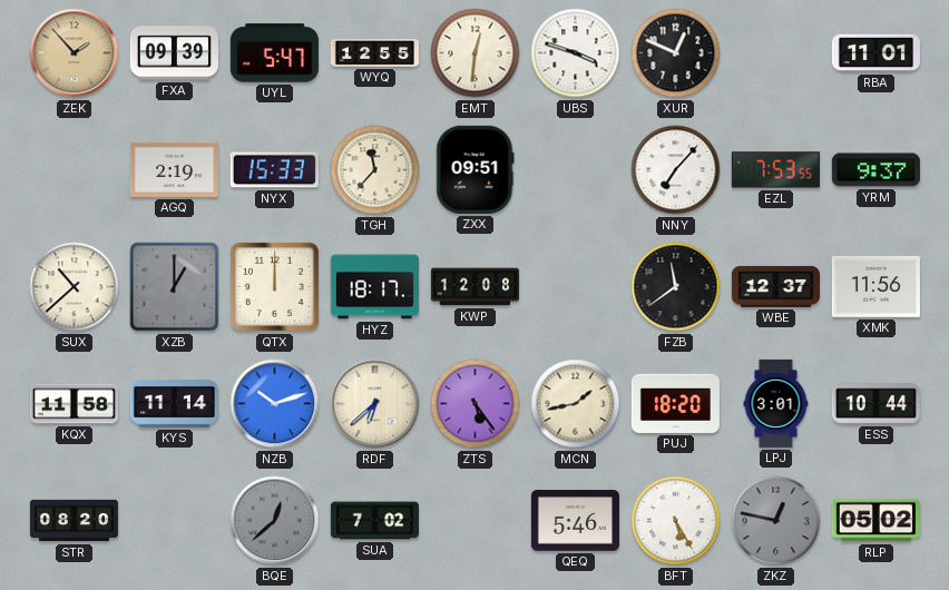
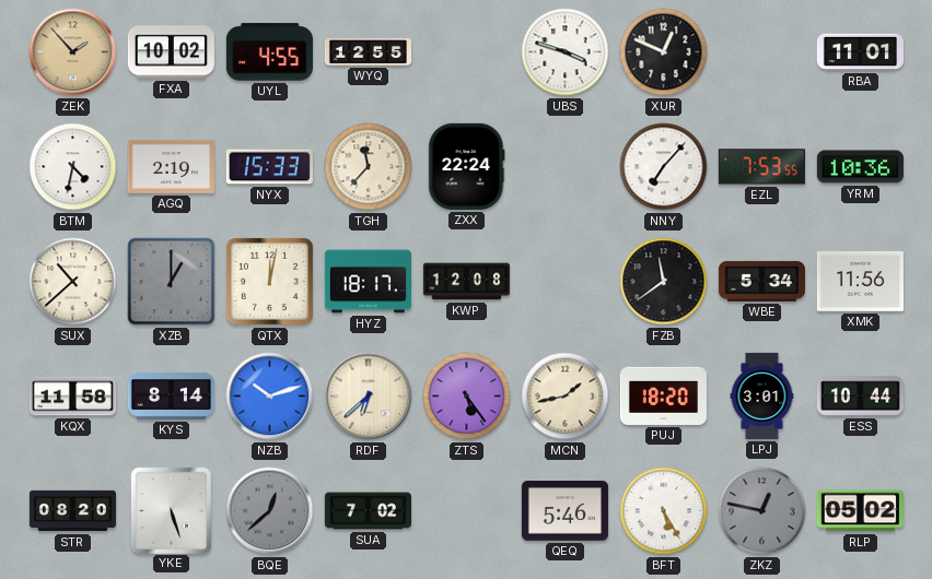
FXA: 09:39 -> 10:02
UYL: 5:47 -> 4:55
EMT: 12:31 -> none
BTM: none -> 4:32
ZXX: 09:51 -> 22:24
YRM: 9:37 -> 10:36
QTX: 12:00 -> 12:02
WBE: 12:37 -> 5:34
KYS: 11:14 -> 8:14
YKE: none -> 5:27
